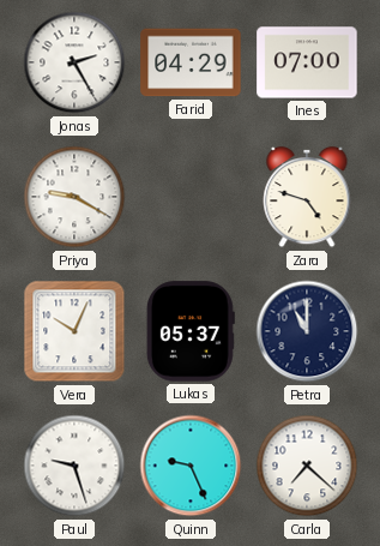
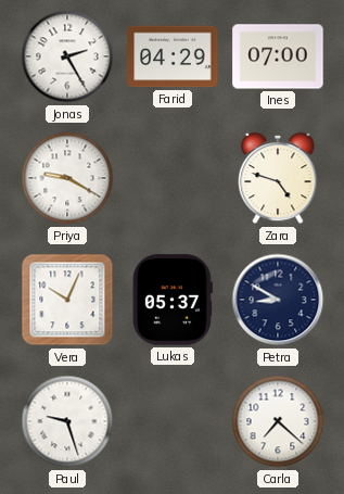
Petra: 11:00 -> 8:50
Quinn: 9:26 -> none
